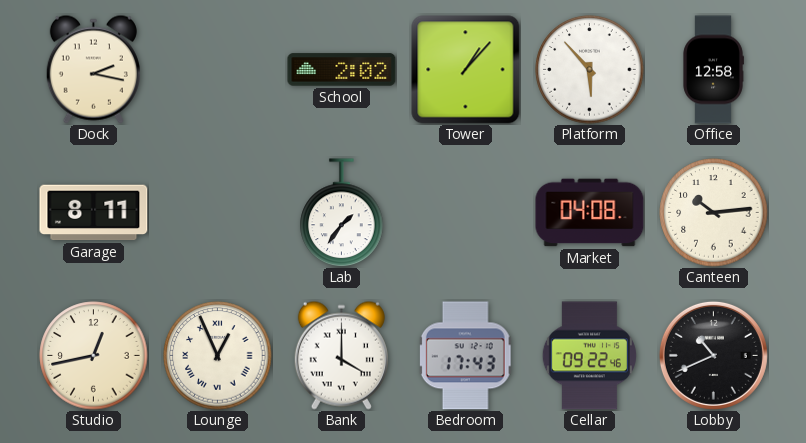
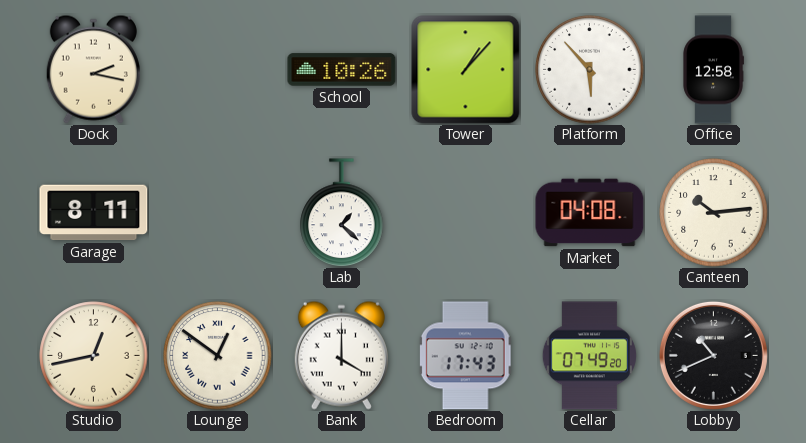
School: 2:02 -> 10:26
Lab: 1:36 -> 1:22
Lounge: 12:56 -> 12:51
Cellar: 09:22 -> 07:49
